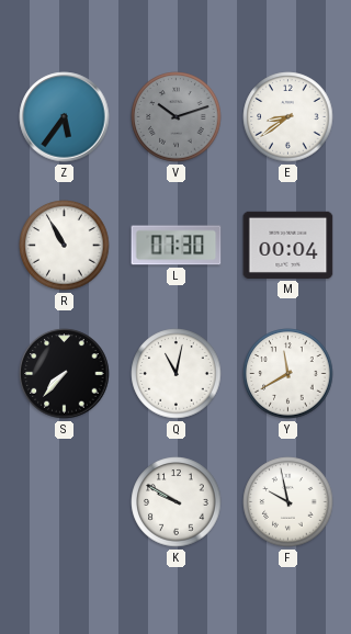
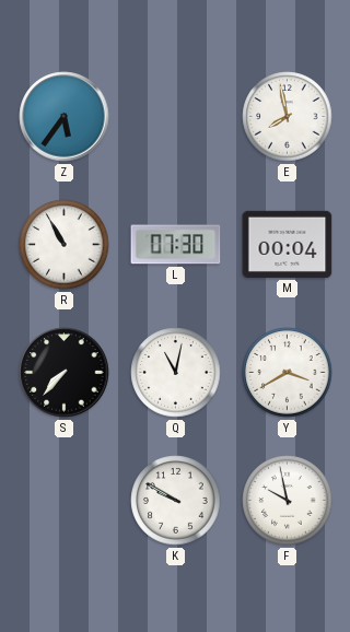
V: 10:12 -> none
E: 8:39 -> 7:58
Y: 11:40 -> 3:40
